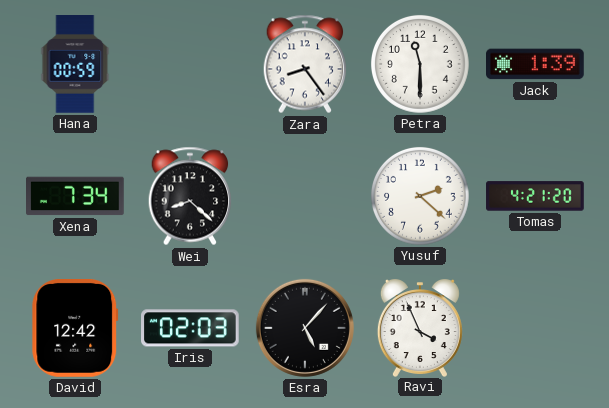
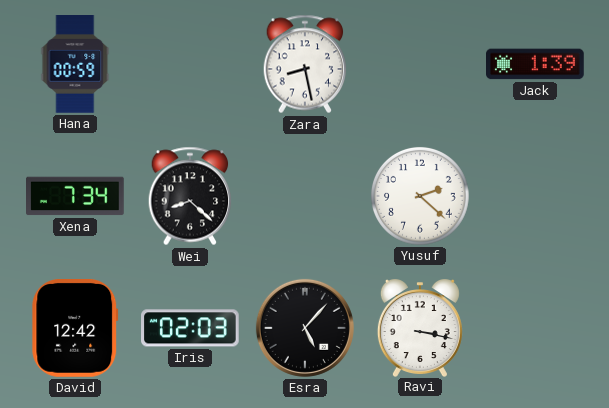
Zara: 8:24 -> 8:28
Petra: 11:30 -> none
Tomas: 4:21 -> none
Ravi: 3:56 -> 3:17
